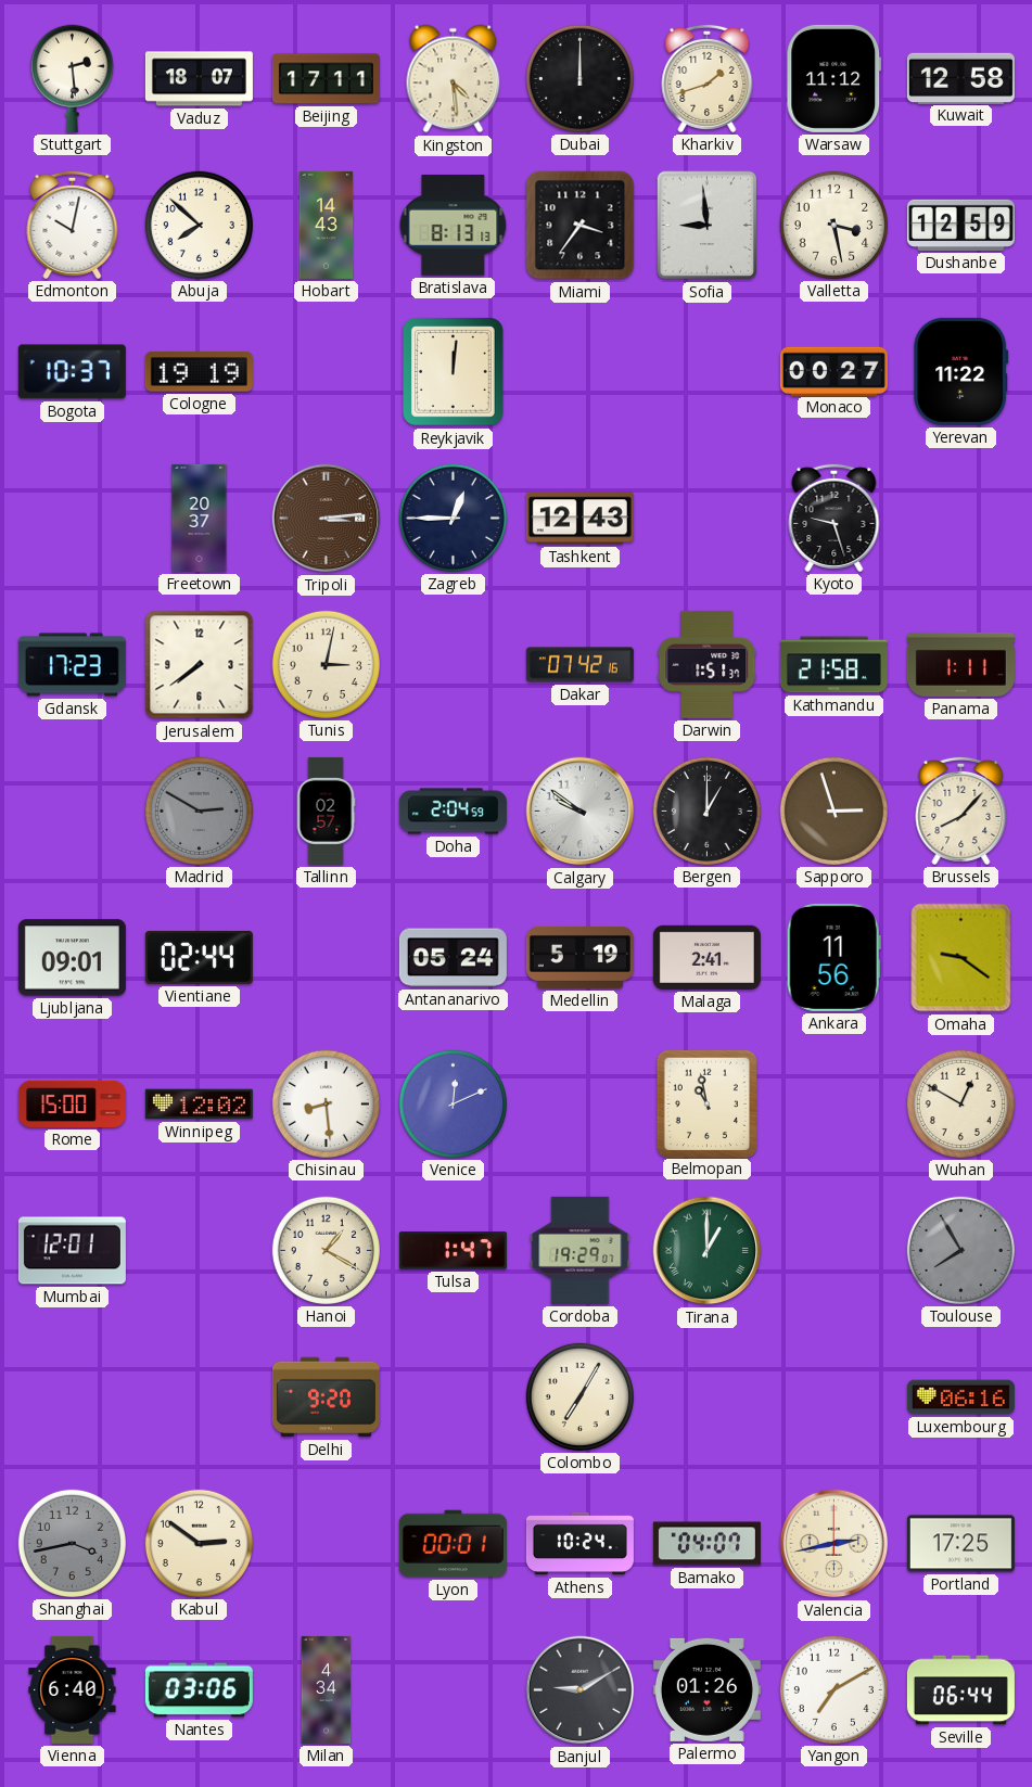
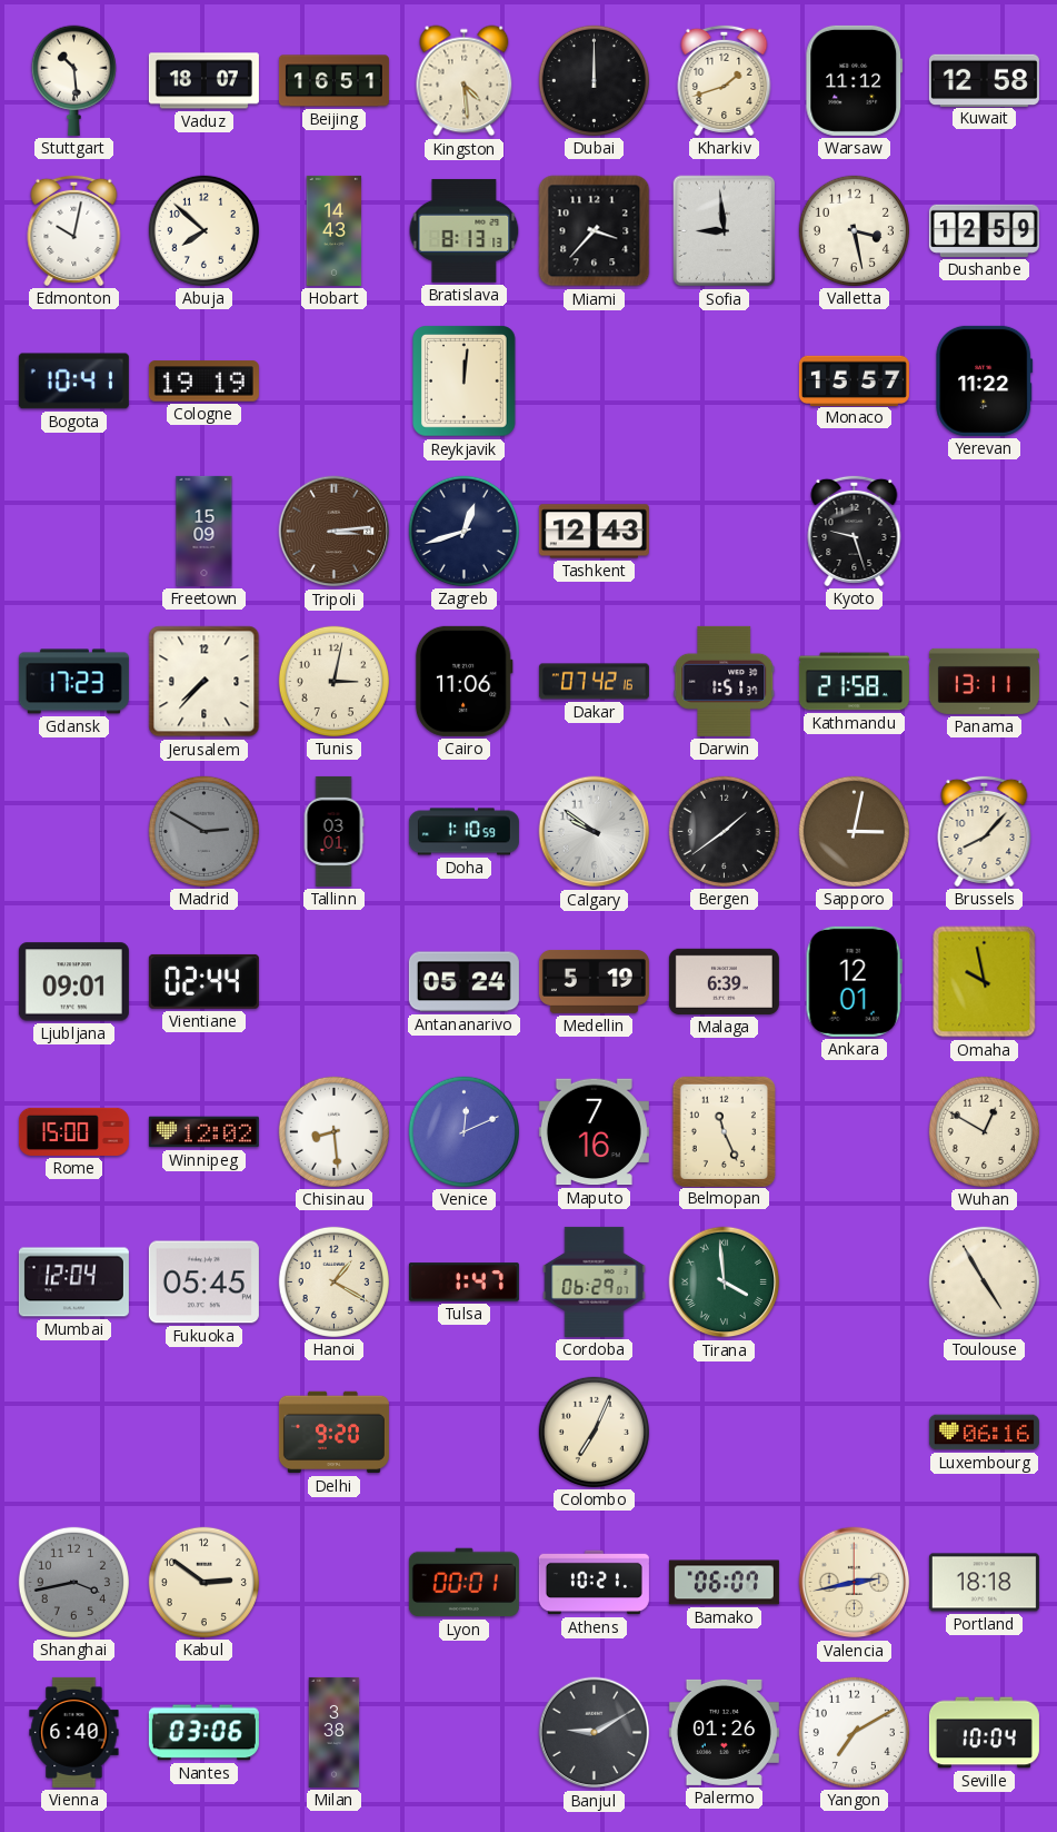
Stuttgart: 2:29 -> 10:29
Beijing: 17:11 -> 16:51
Miami: 3:36 -> 3:37
Bogota: 10:37 -> 10:41
Monaco: 00:27 -> 15:57
Freetown: 20:37 -> 15:09
Zagreb: 12:45 -> 12:42
Jerusalem: 7:39 -> 7:37
Cairo: none -> 11:06
Panama: 1:11 -> 13:11
Tallinn: 02:57 -> 03:01
Doha: 2:04 -> 1:10
Bergen: 1:00 -> 1:39
Sapporo: 2:57 -> 3:02
Malaga: 2:41 -> 6:39
Ankara: 11:56 -> 12:01
Omaha: 9:21 -> 9:58
Maputo: none -> 7:16
Belmopan: 10:58 -> 11:26
Mumbai: 12:01 -> 12:04
Fukuoka: none -> 05:45
Cordoba: 19:29 -> 06:29
Tirana: 1:00 -> 3:59
Toulouse: 7:55 -> 4:55
Toulouse dial: grey -> cream
Colombo: 7:05 -> 7:04
Athens: 10:24 -> 10:21
Bamako: 04:07 -> 06:07
Portland: 17:25 -> 18:18
Milan: 4:34 -> 3:38
Seville: 06:44 -> 10:04
